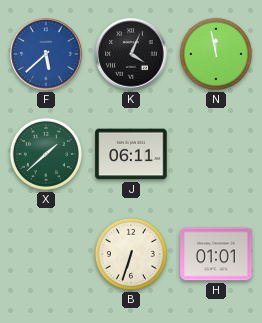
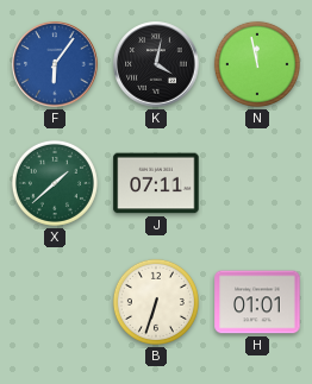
F: 5:38 -> 6:06
K: 4:04 -> 4:02
J: 06:11 -> 07:11
